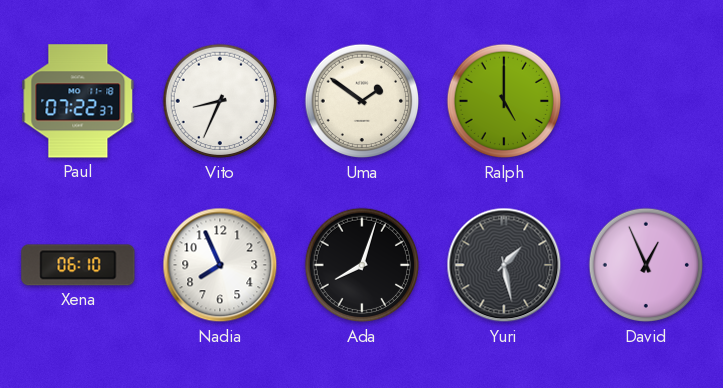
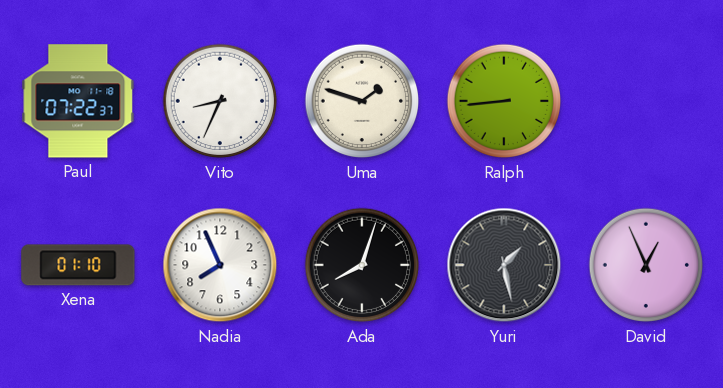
Uma: 1:51 -> 1:48
Ralph: 5:00 -> 8:44
Xena: 06:10 -> 01:10
